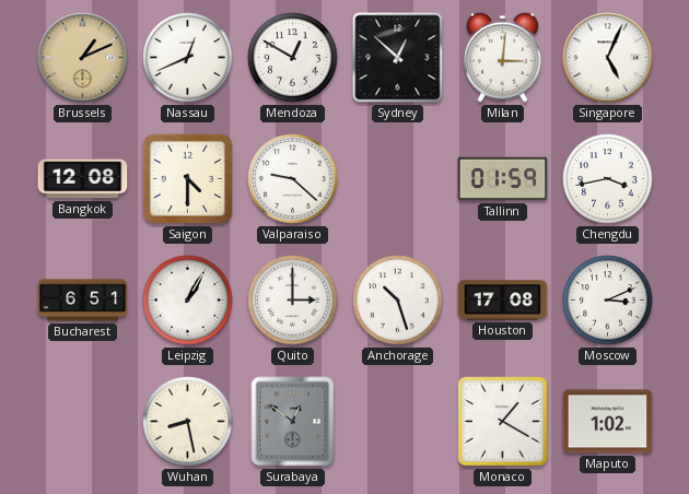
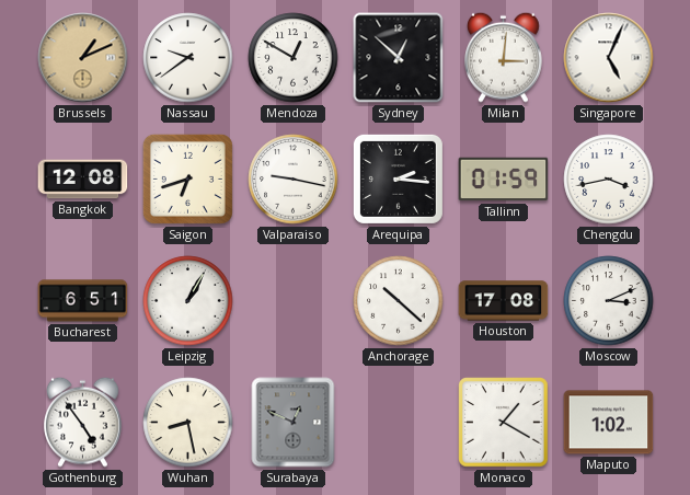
Nassau: 12:41 -> 9:39
Saigon: 4:30 -> 6:42
Valparaiso: 9:22 -> 9:17
Arequipa: none -> 2:16
Quito: 3:00 -> none
Anchorage: 10:27 -> 10:22
Gothenburg: none -> 4:54
Surabaya: 12:51 -> 12:49
